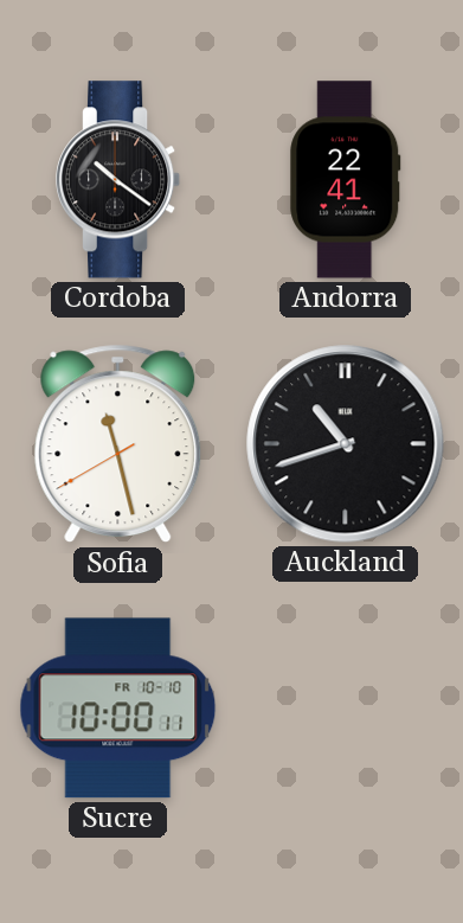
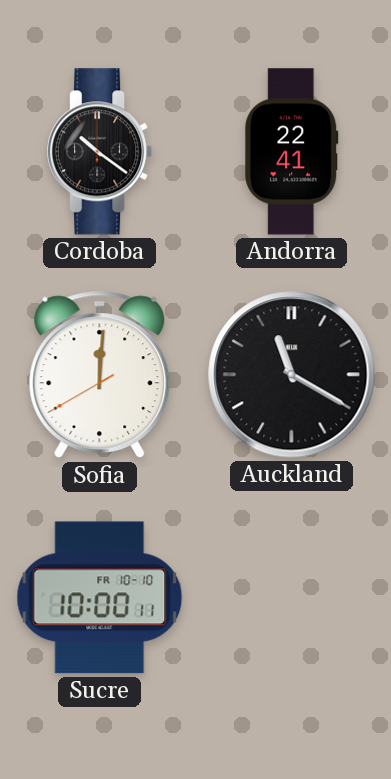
Sofia: 11:27 -> 12:00
Auckland: 10:42 -> 11:20
